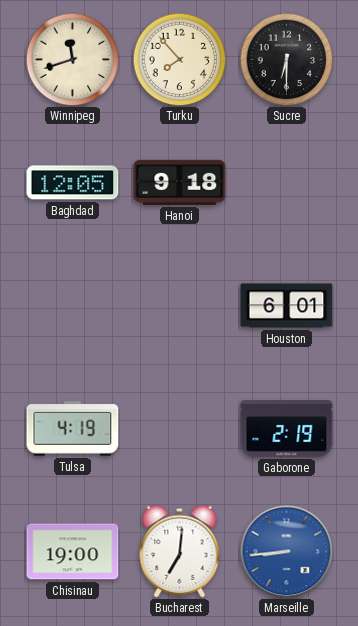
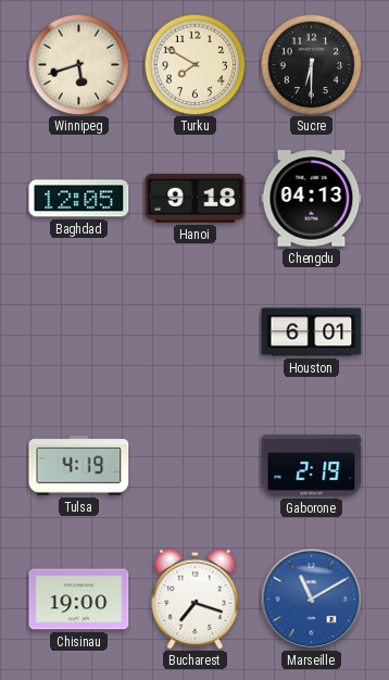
Winnipeg: 11:42 -> 5:42
Turku: 7:53 -> 7:50
Chengdu: none -> 04:13
Bucharest: 7:01 -> 7:18
Marseille: 8:44 -> 11:10
